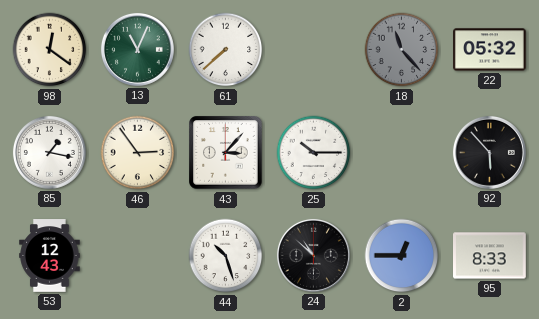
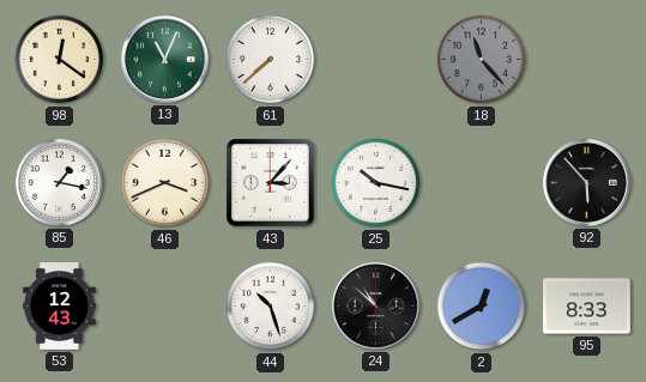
22: 05:32 -> none
46: 2:54 -> 3:41
25: 10:15 -> 10:17
2: 12:45 -> 12:40
